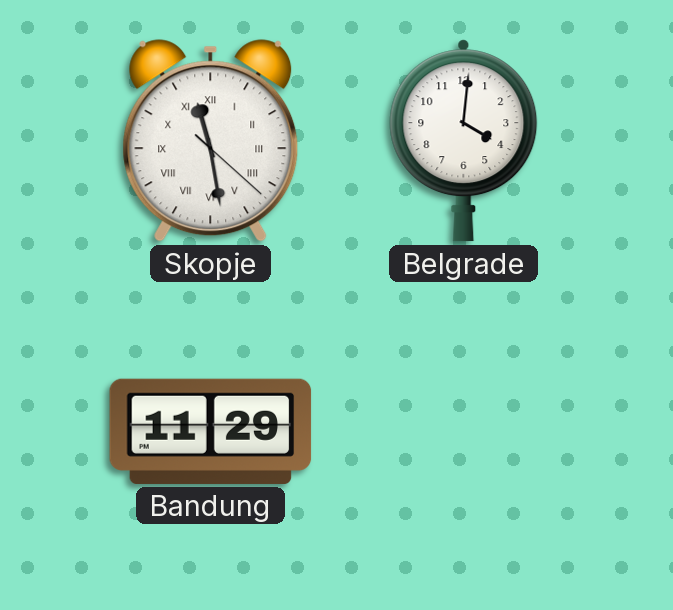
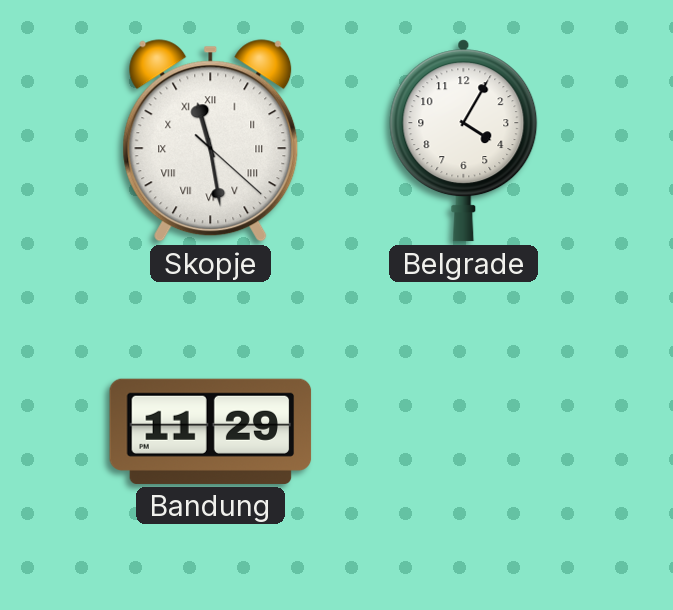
Belgrade: 4:01 -> 4:05
